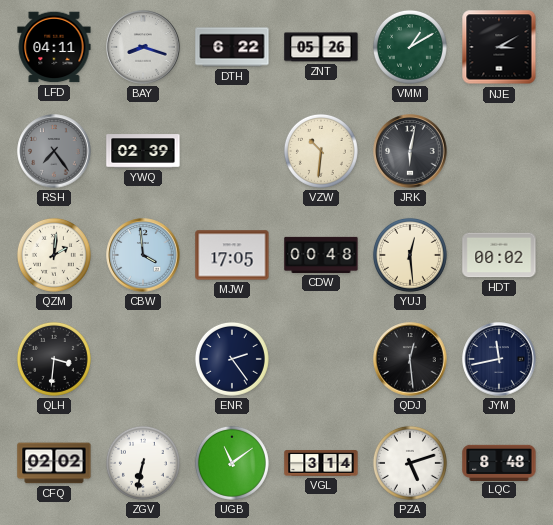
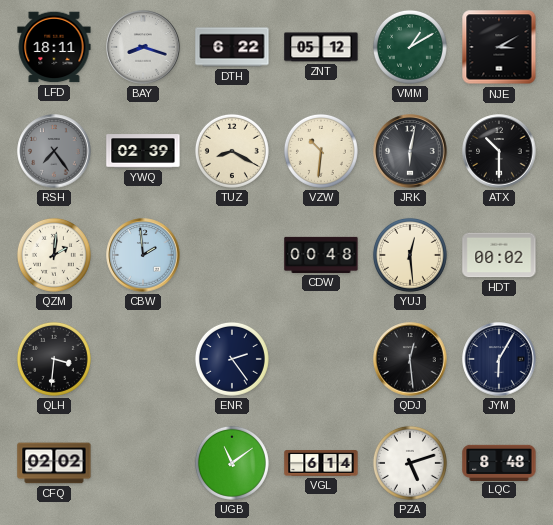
LFD: 04:11 -> 18:11
ZNT: 05:26 -> 05:12
TUZ: none -> 8:20
ATX: none -> 10:30
CBW: 3:59 -> 1:59
MJW: 17:05 -> none
JYM: 11:43 -> 6:05
ZGV: 6:32 -> none
VGL: 3:14 -> 6:14
